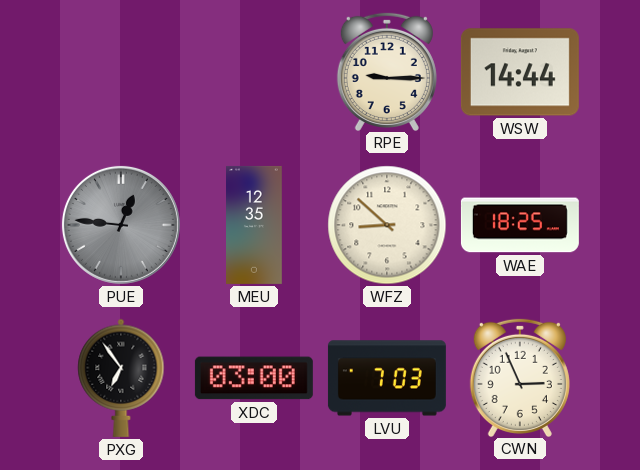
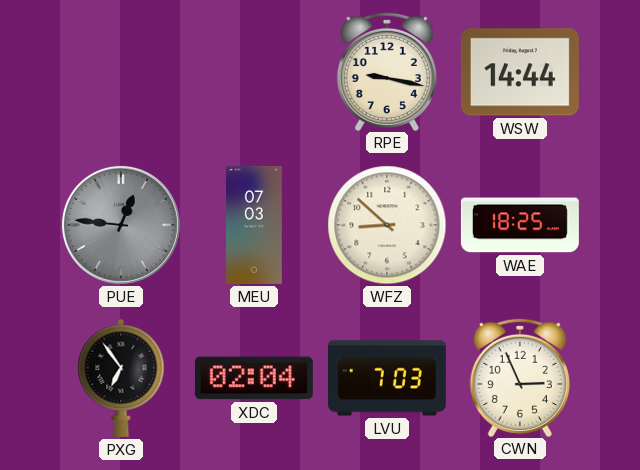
RPE: 9:15 -> 9:17
MEU: 12:35 -> 07:03
XDC: 03:00 -> 02:04
